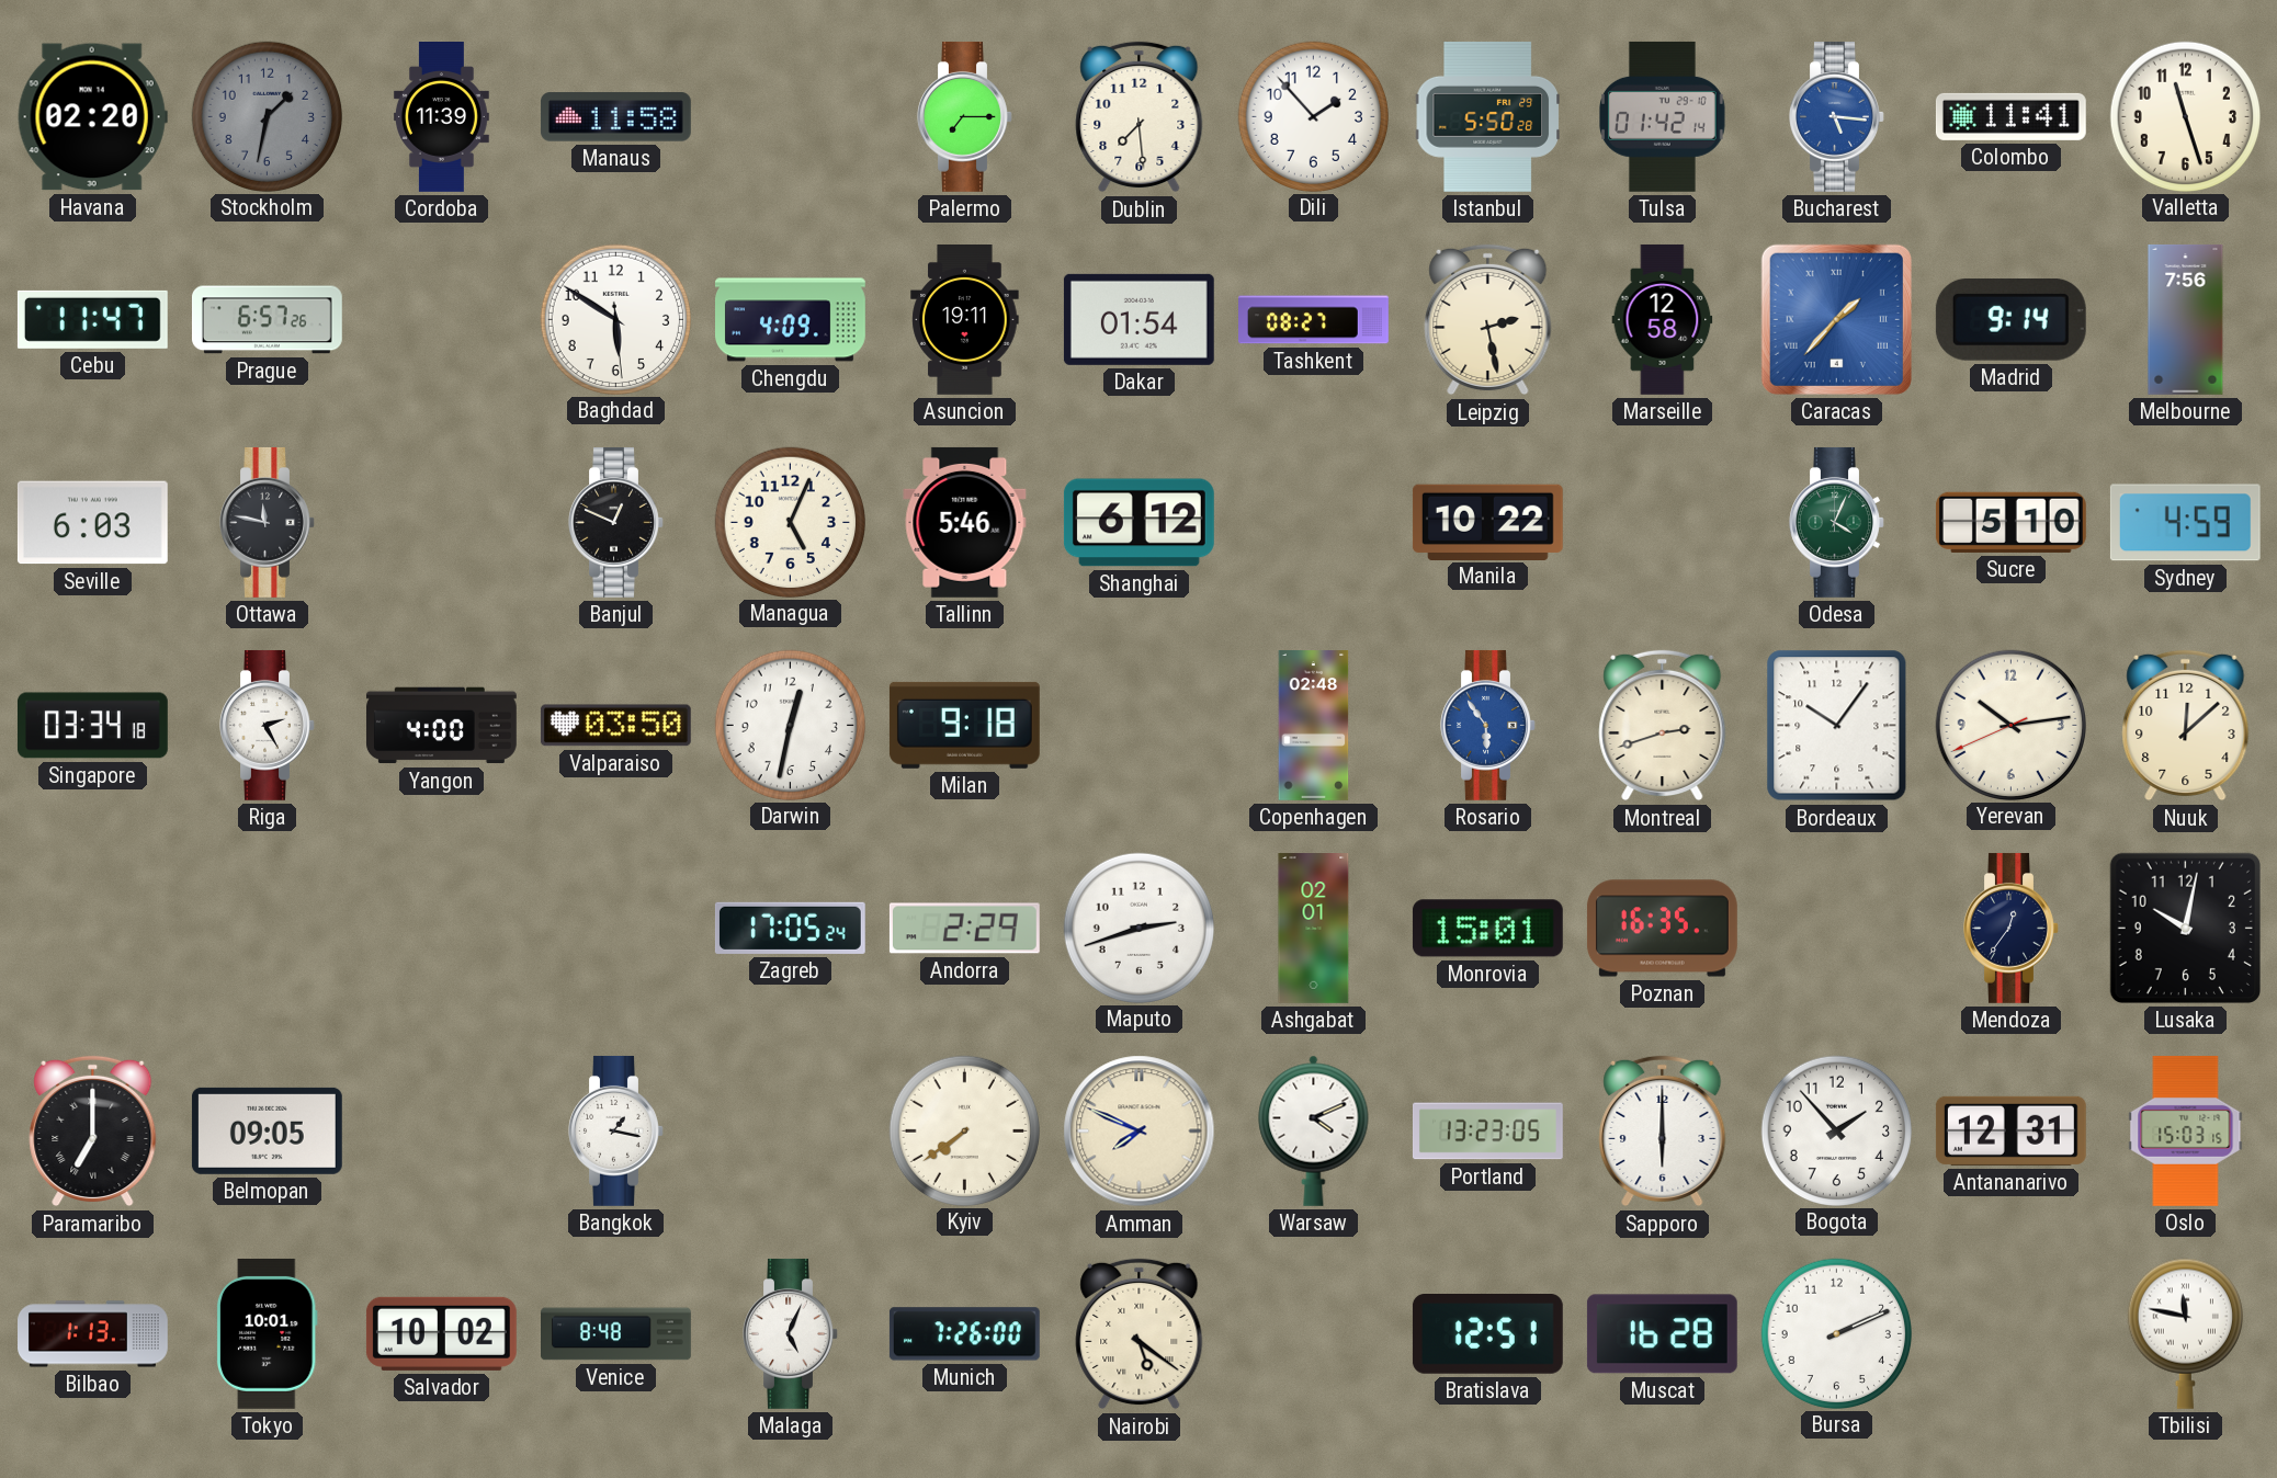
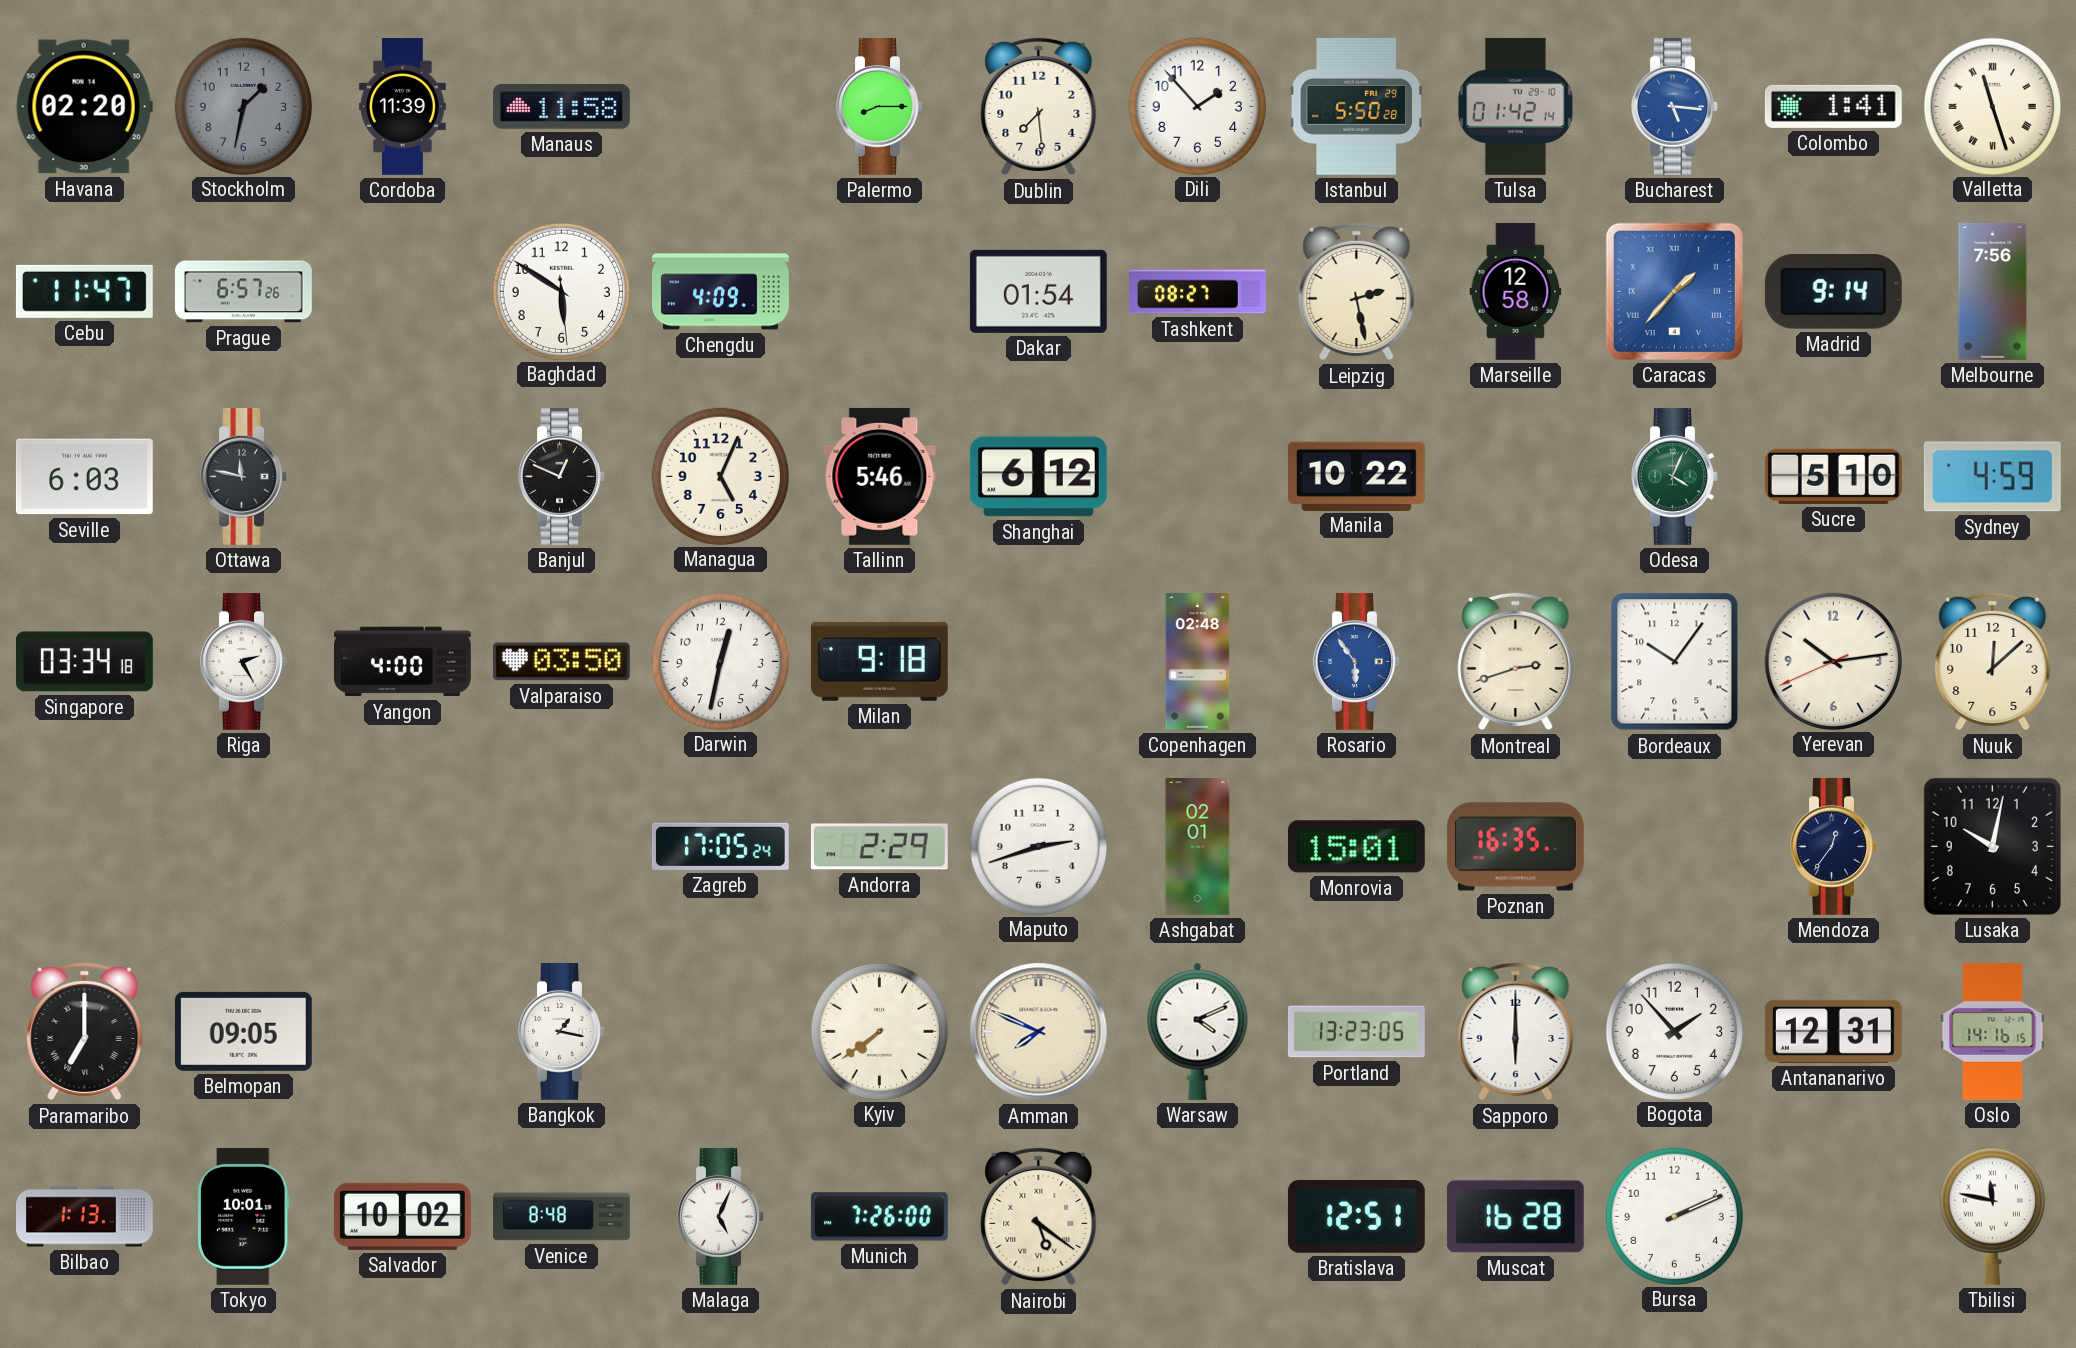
Palermo: 7:15 -> 8:15
Colombo: 11:41 -> 1:41
Valletta numerals: Arabic -> Roman
Asuncion: 19:11 -> none
Oslo: 15:03 -> 14:16
